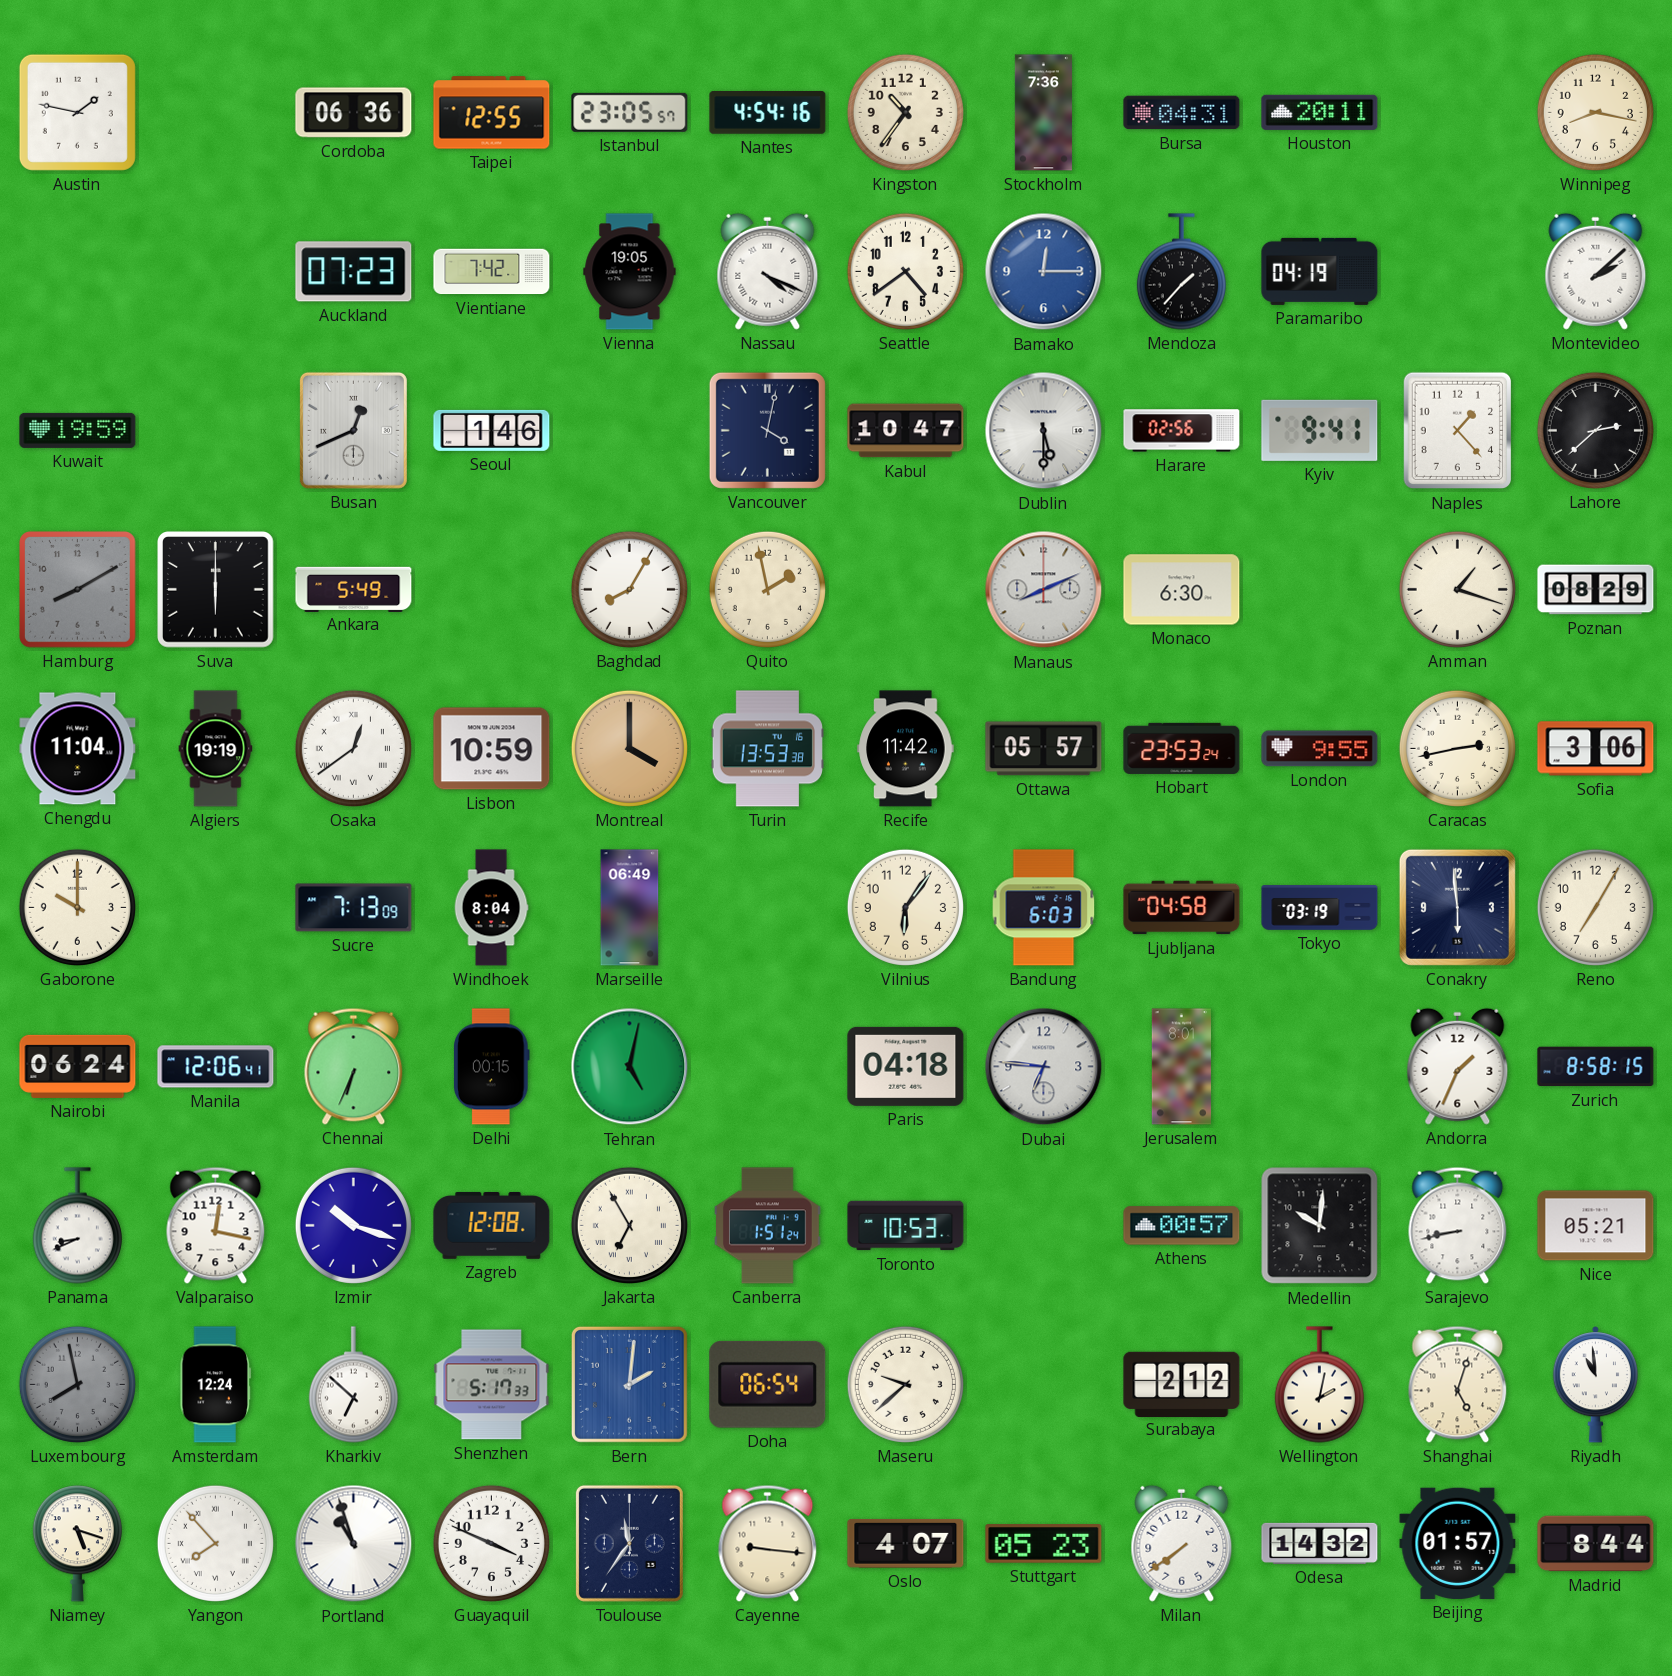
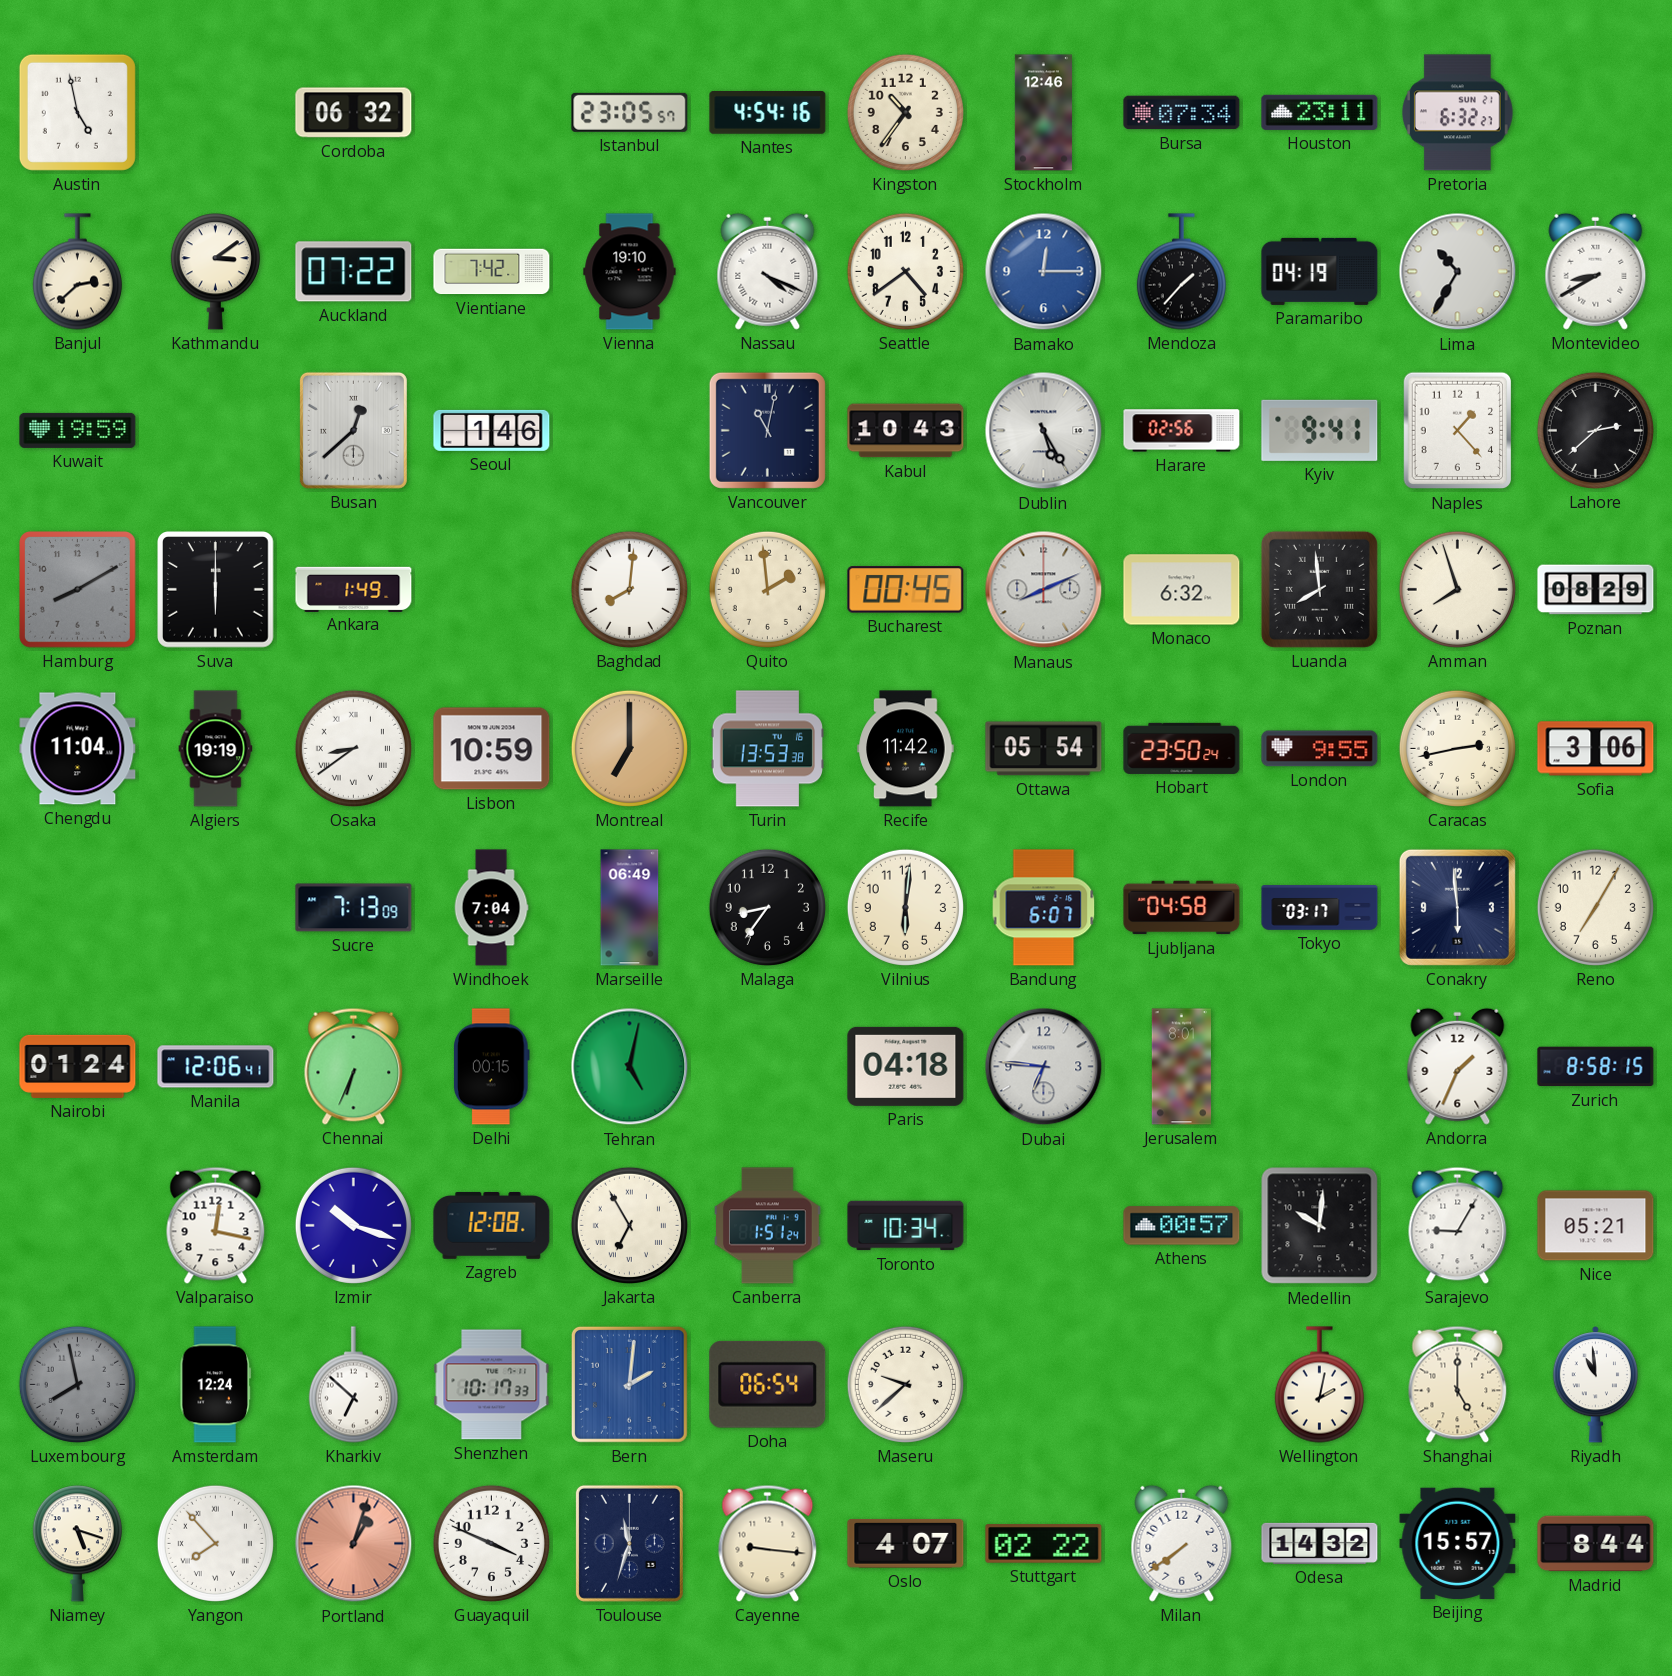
Austin: 1:47 -> 4:58
Cordoba: 06:36 -> 06:32
Taipei: 12:55 -> none
Stockholm: 7:36 -> 12:46
Bursa: 04:31 -> 07:34
Houston: 20:11 -> 23:11
Pretoria: none -> 6:32
Winnipeg: 8:17 -> none
Banjul: none -> 2:38
Kathmandu: none -> 3:09
Auckland: 07:23 -> 07:22
Vienna: 19:05 -> 19:10
Lima: none -> 10:35
Montevideo: 2:08 -> 8:40
Busan: 12:41 -> 12:38
Vancouver: 4:02 -> 11:02
Kabul: 10:47 -> 10:43
Dublin: 5:30 -> 5:25
Ankara: 5:49 -> 1:49
Baghdad: 8:05 -> 8:01
Quito: 1:58 -> 1:59
Bucharest: none -> 00:45
Monaco: 6:30 -> 6:32
Luanda: none -> 7:59
Amman: 1:18 -> 7:57
Osaka: 12:39 -> 8:39
Montreal: 4:00 -> 7:00
Ottawa: 05:57 -> 05:54
Hobart: 23:53 -> 23:50
Gaborone: 10:00 -> none
Windhoek: 8:04 -> 7:04
Malaga: none -> 8:36
Vilnius: 6:06 -> 6:01
Bandung: 6:03 -> 6:07
Tokyo: 03:19 -> 03:17
Nairobi: 06:24 -> 01:24
Panama: 8:41 -> none
Toronto: 10:53 -> 10:34
Sarajevo: 8:43 -> 9:05
Shenzhen: 5:17 -> 10:17
Surabaya: 2:12 -> none
Shanghai: 5:03 -> 5:00
Portland: 10:57 -> 1:03
Portland dial: white -> salmon
Toulouse: 11:36 -> 11:33
Stuttgart: 05:23 -> 02:22
Beijing: 01:57 -> 15:57
